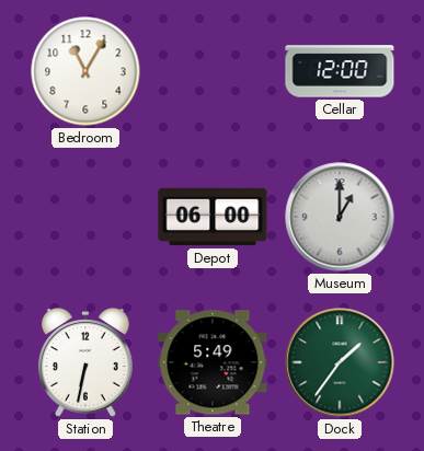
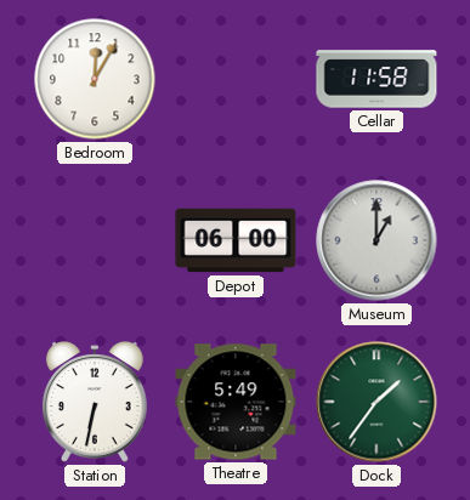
Bedroom: 11:05 -> 12:05
Cellar: 12:00 -> 11:58
